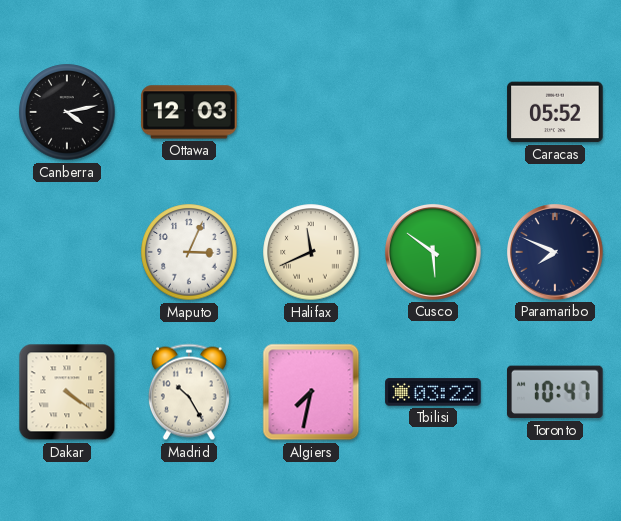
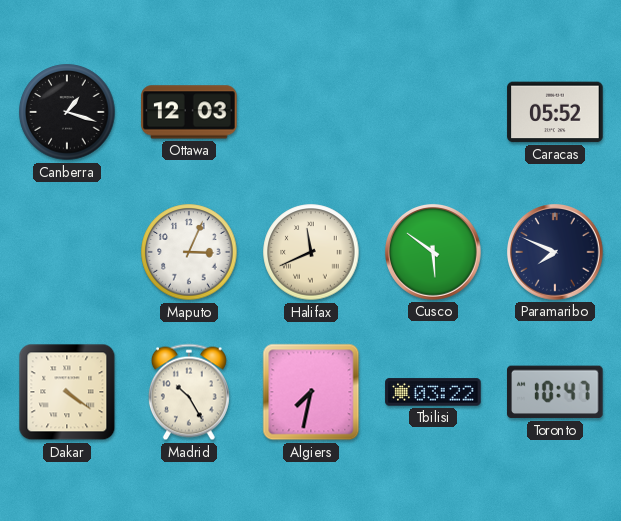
Canberra: 4:13 -> 1:18
